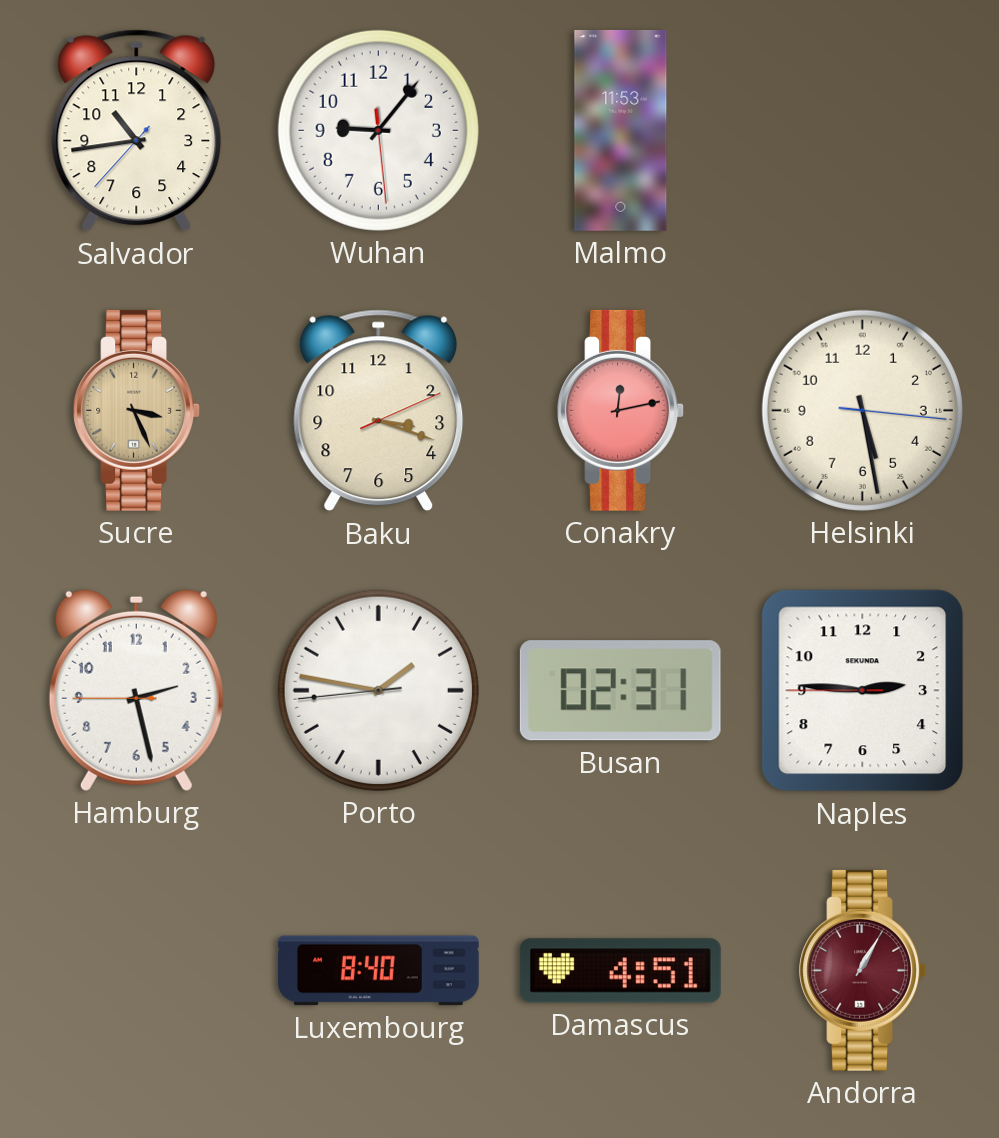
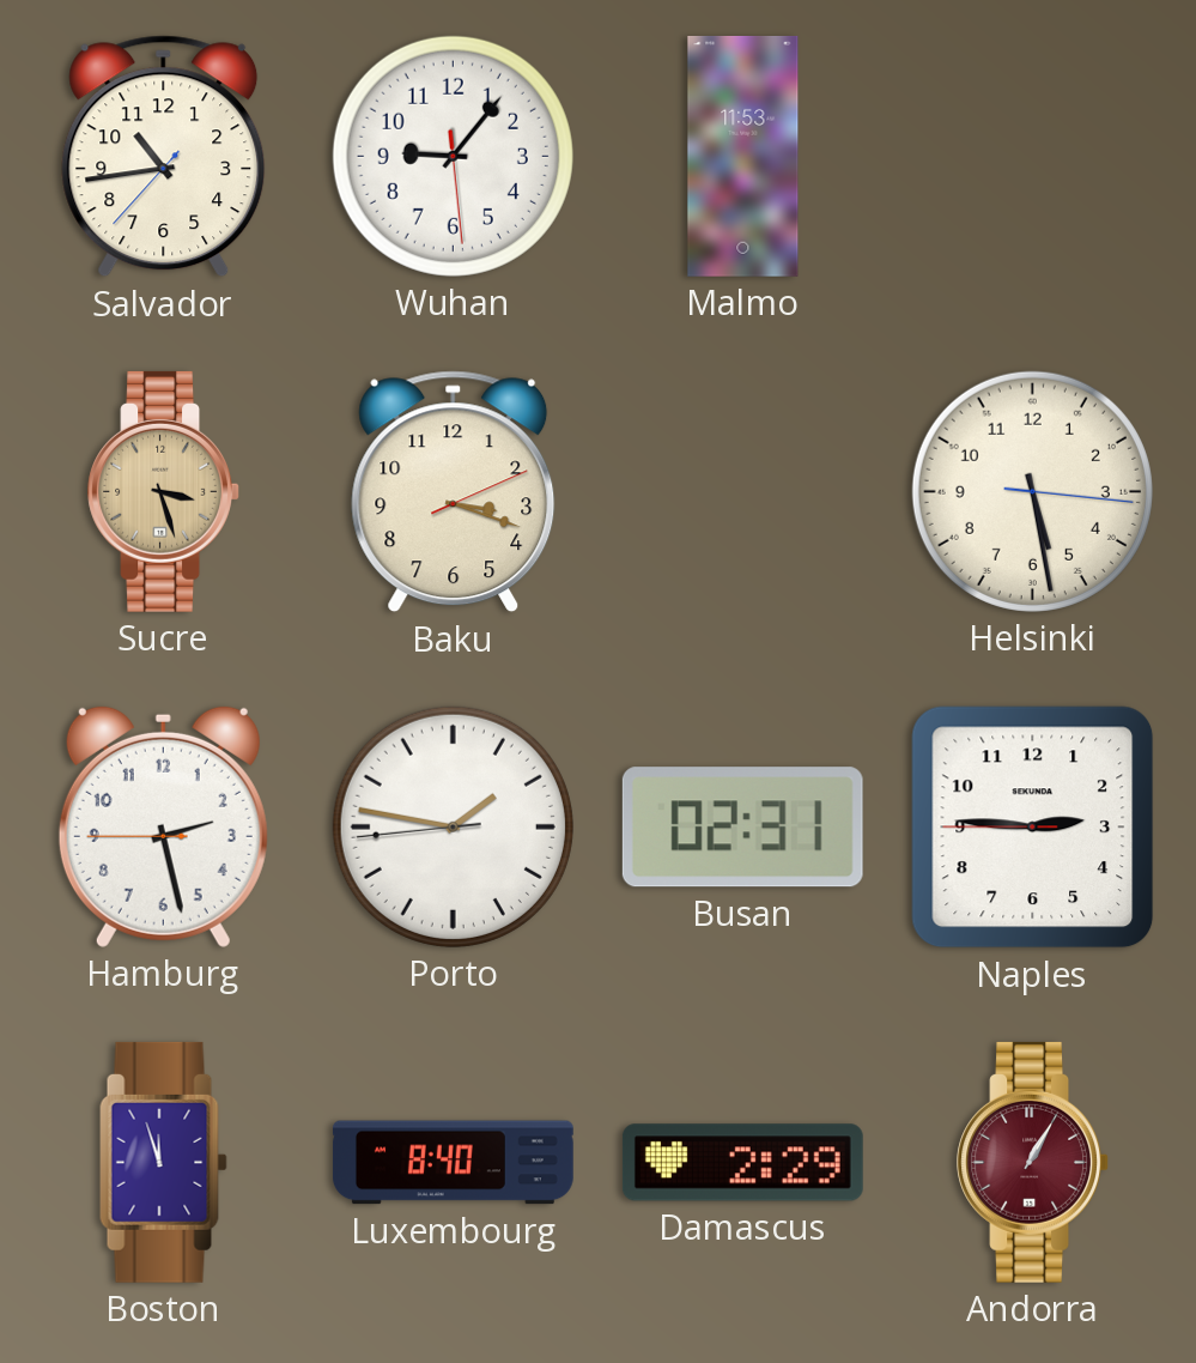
Sucre: 3:26 -> 3:27
Conakry: 12:13 -> none
Boston: none -> 11:57
Damascus: 4:51 -> 2:29
